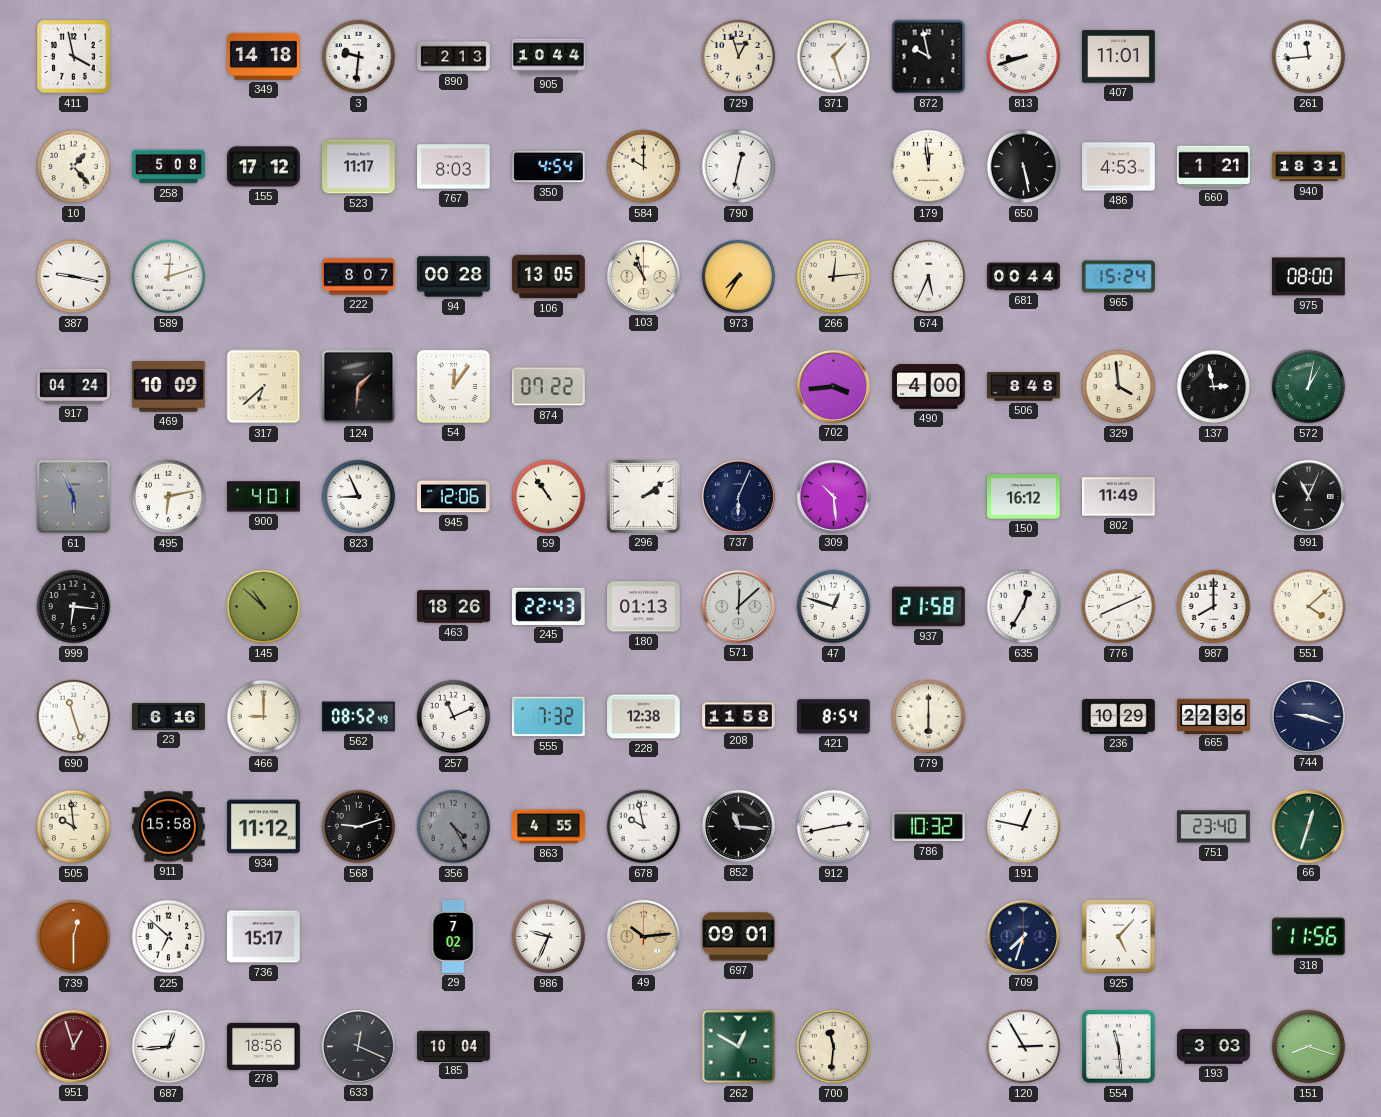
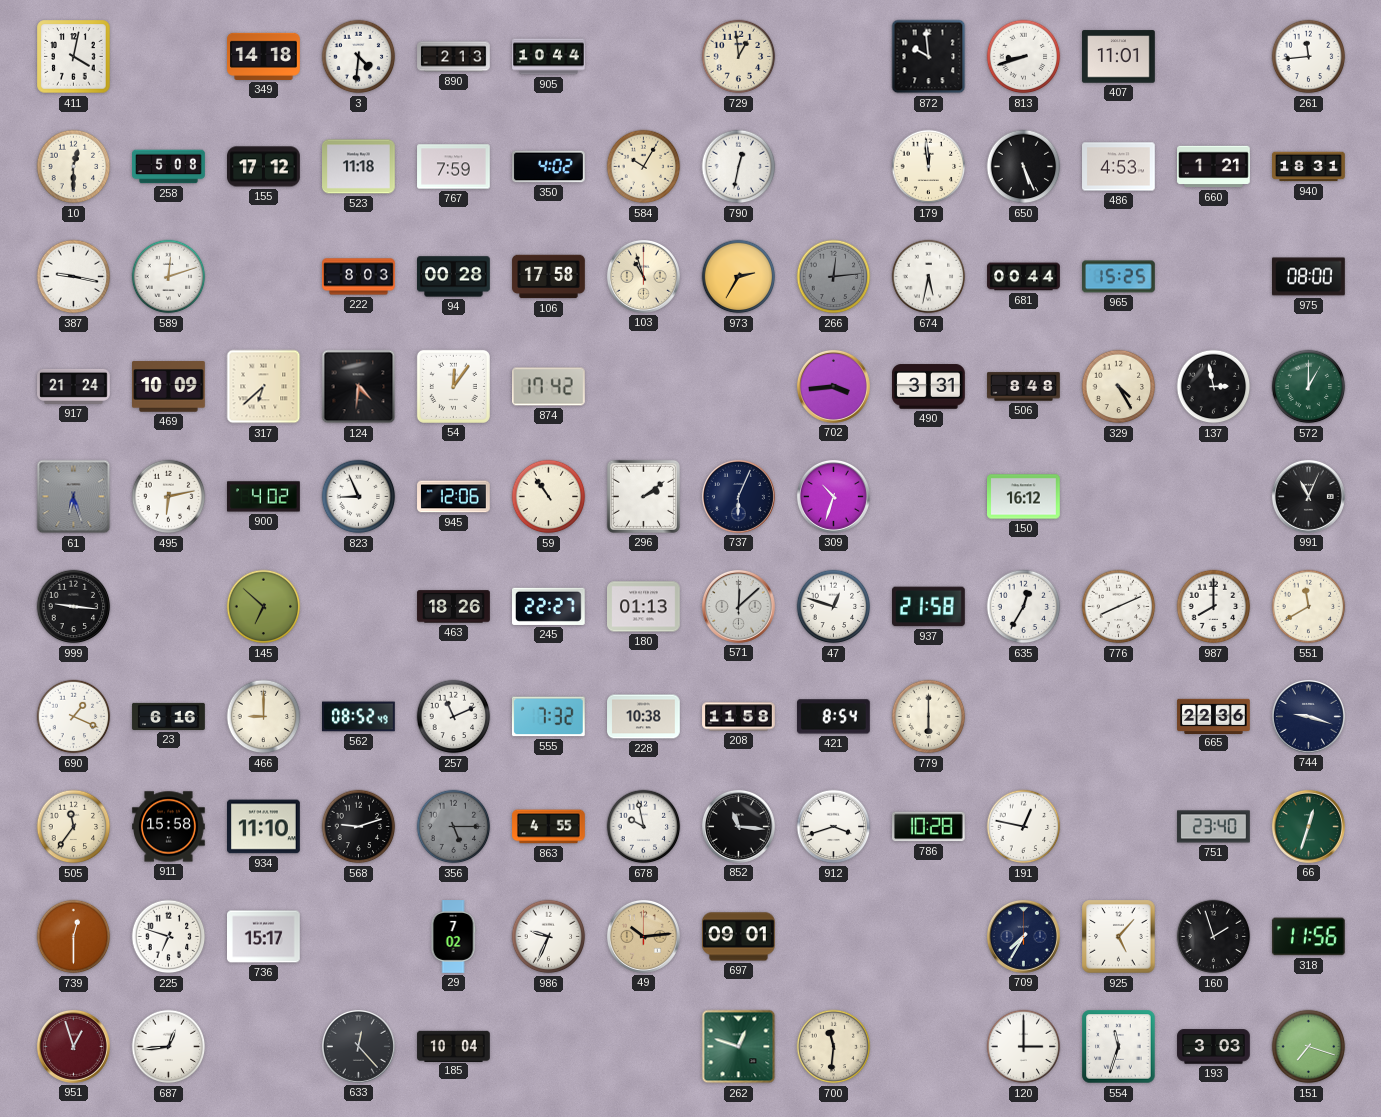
411: 3:58 -> 4:02
3: 9:31 -> 4:31
729: 12:57 -> 12:59
371: 1:27 -> none
872: 9:58 -> 9:59
10: 1:23 -> 12:30
523: 11:17 -> 11:18
767: 8:03 -> 7:59
350: 4:54 -> 4:02
584: 10:00 -> 10:05
650: 5:28 -> 5:26
222: 8:07 -> 8:03
106: 13:05 -> 17:58
973: 7:35 -> 2:35
266 dial: cream -> grey
674: 5:34 -> 5:32
965: 15:24 -> 15:25
917: 04:24 -> 21:24
124: 1:31 -> 4:31
874: 07:22 -> 17:42
490: 4:00 -> 3:31
329: 3:59 -> 4:25
572: 1:02 -> 1:00
61: 5:56 -> 6:27
900: 4:01 -> 4:02
309: 10:29 -> 10:33
802: 11:49 -> none
999: 6:16 -> 9:16
145: 10:52 -> 6:52
245: 22:43 -> 22:27
551: 4:08 -> 11:40
690: 11:27 -> 1:19
228: 12:38 -> 10:38
236: 10:29 -> none
505: 9:59 -> 11:36
934: 11:12 -> 11:10
356: 4:25 -> 5:15
912: 2:43 -> 3:42
786: 10:32 -> 10:28
225: 6:52 -> 6:48
709: 7:33 -> 7:35
160: none -> 1:57
278: 18:56 -> none
633: 12:19 -> 12:23
262: 12:50 -> 12:48
120: 2:55 -> 3:00
554: 11:29 -> 11:33
151: 8:18 -> 7:18
